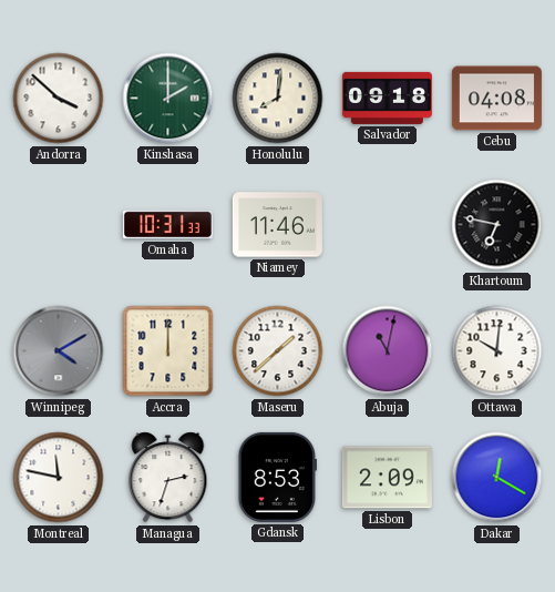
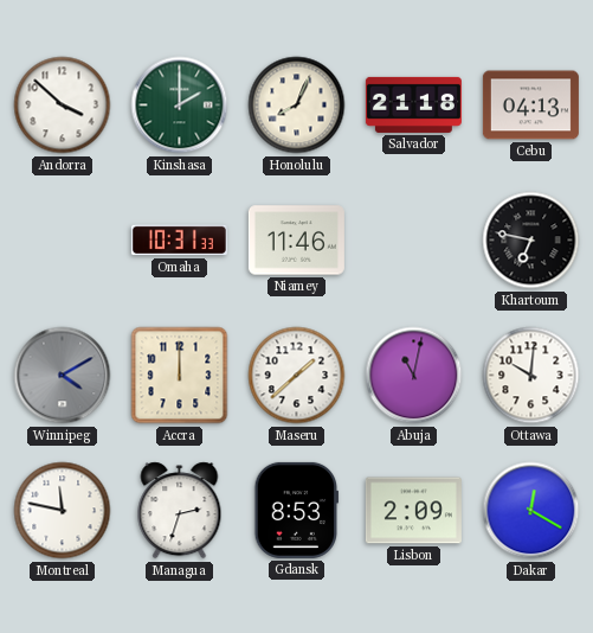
Honolulu: 8:01 -> 8:04
Salvador: 09:18 -> 21:18
Cebu: 04:08 -> 04:13
